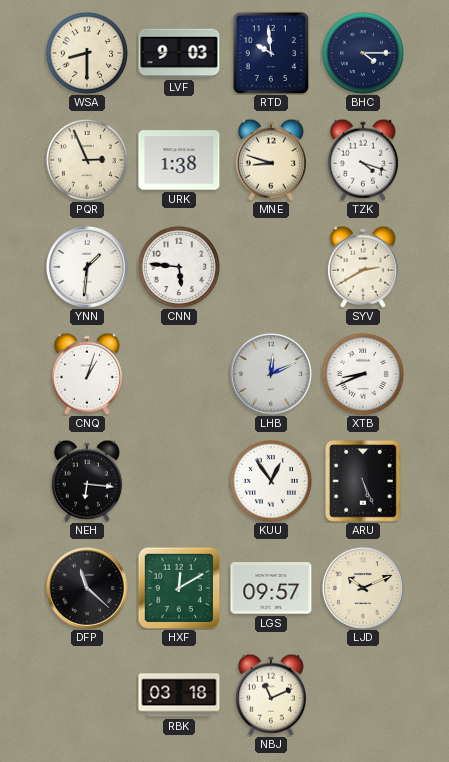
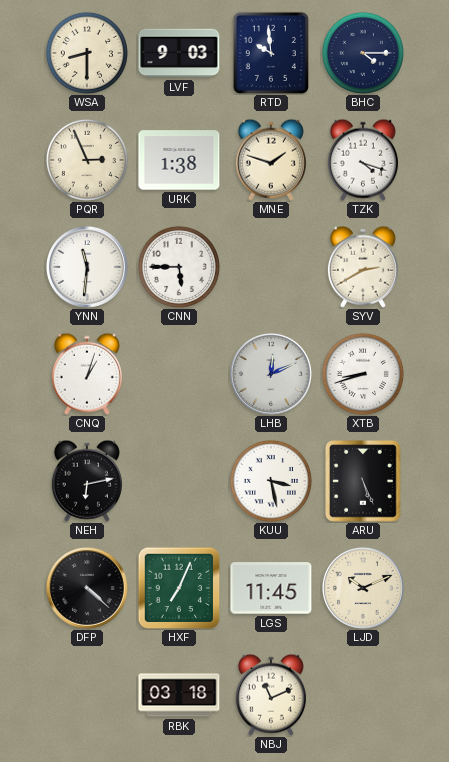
MNE: 8:48 -> 1:48
YNN: 1:31 -> 11:31
CNN: 5:46 -> 5:45
XTB: 8:41 -> 8:42
NEH: 6:16 -> 6:13
KUU: 12:54 -> 3:28
DFP: 11:22 -> 4:22
HXF: 12:10 -> 7:04
LGS: 09:57 -> 11:45
